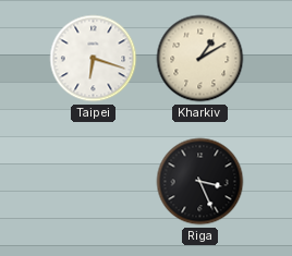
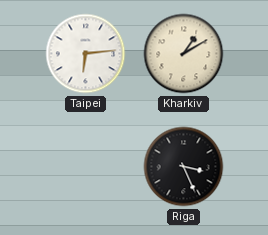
Taipei: 6:18 -> 6:14
